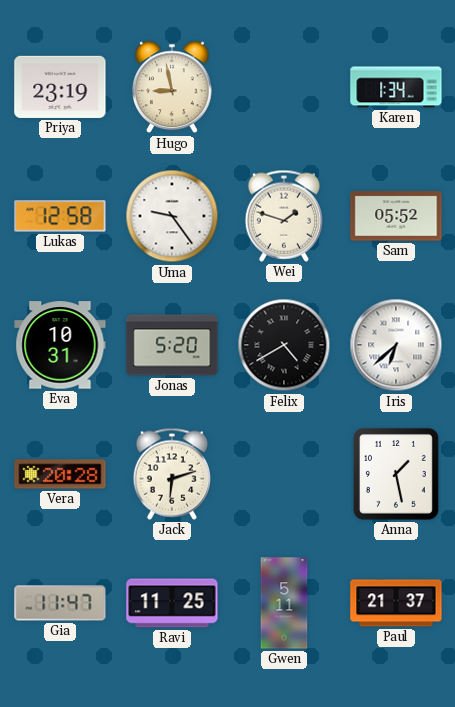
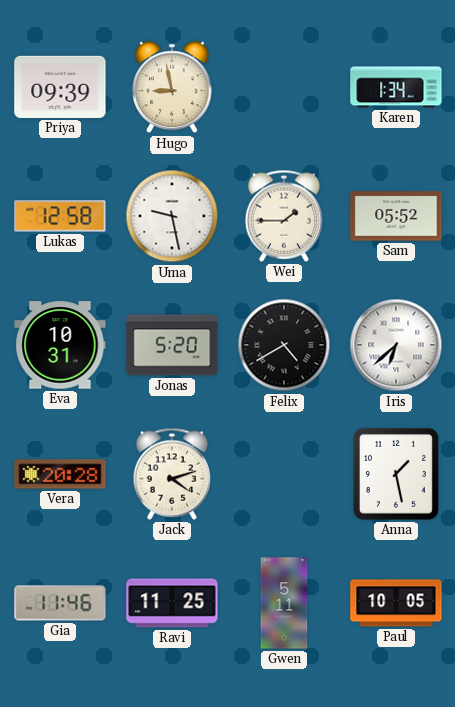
Priya: 23:19 -> 09:39
Uma: 9:24 -> 9:28
Wei: 1:48 -> 1:45
Jack: 6:12 -> 4:12
Gia: 11:47 -> 11:46
Paul: 21:37 -> 10:05
